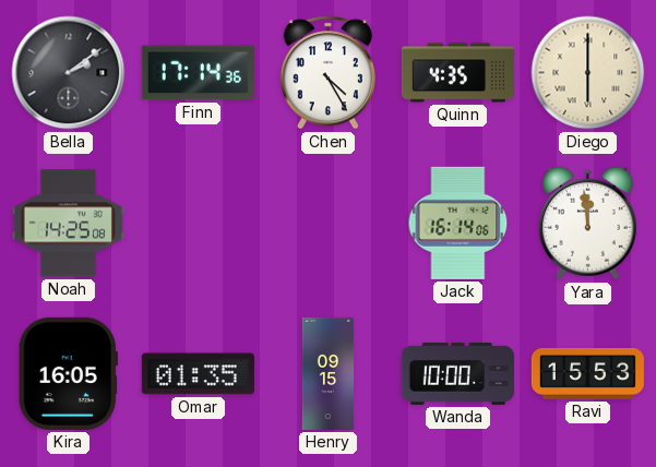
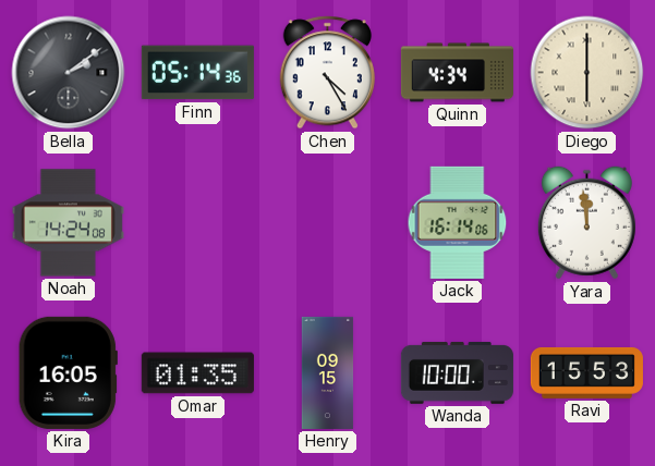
Finn: 17:14 -> 05:14
Quinn: 4:35 -> 4:34
Noah: 14:25 -> 14:24
